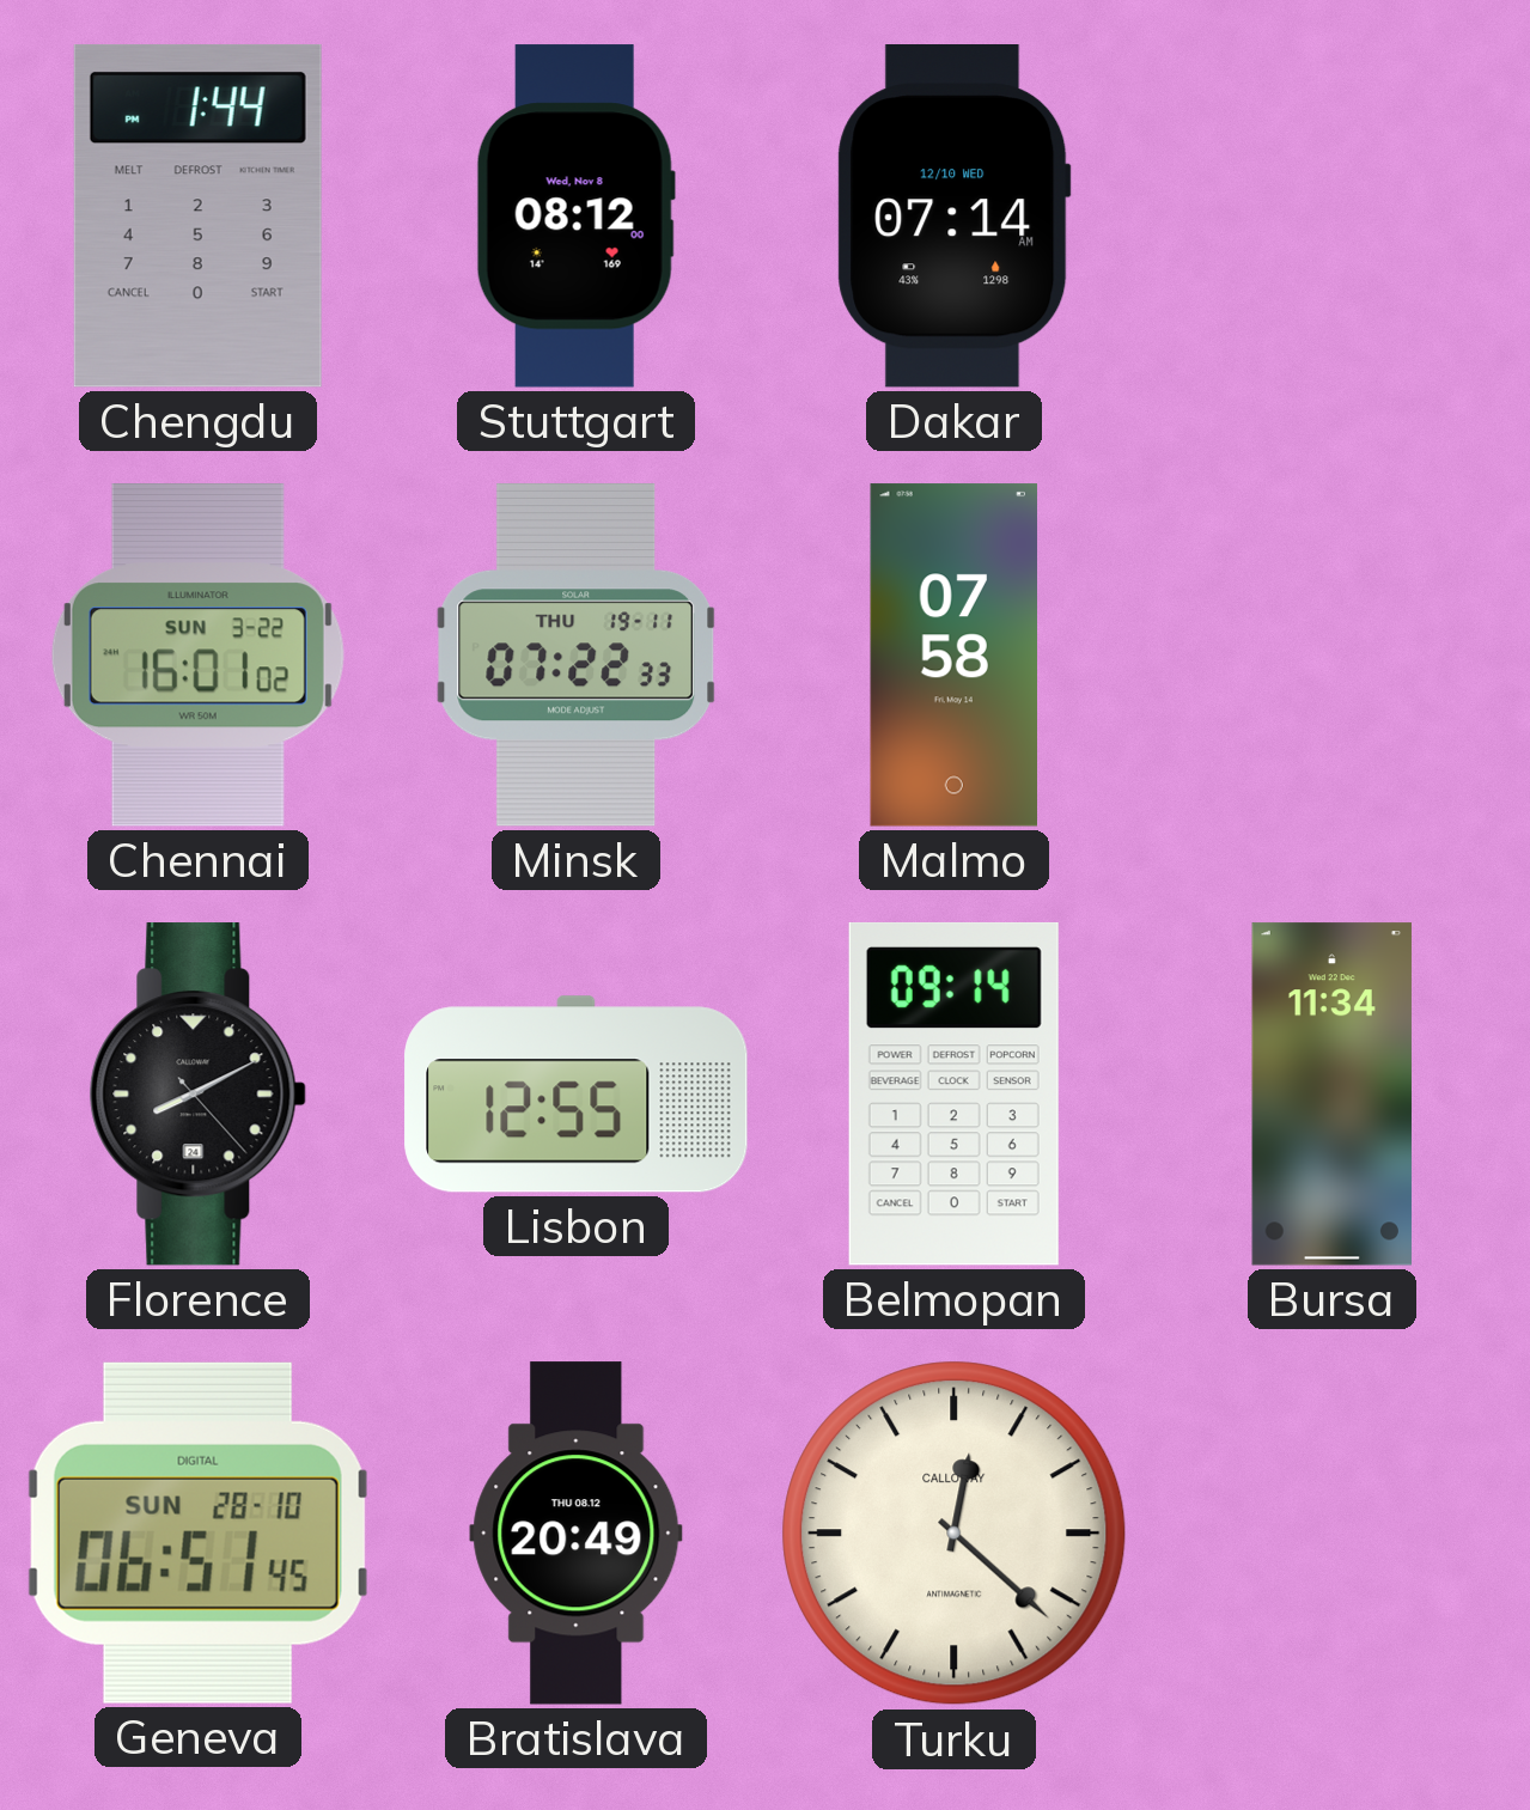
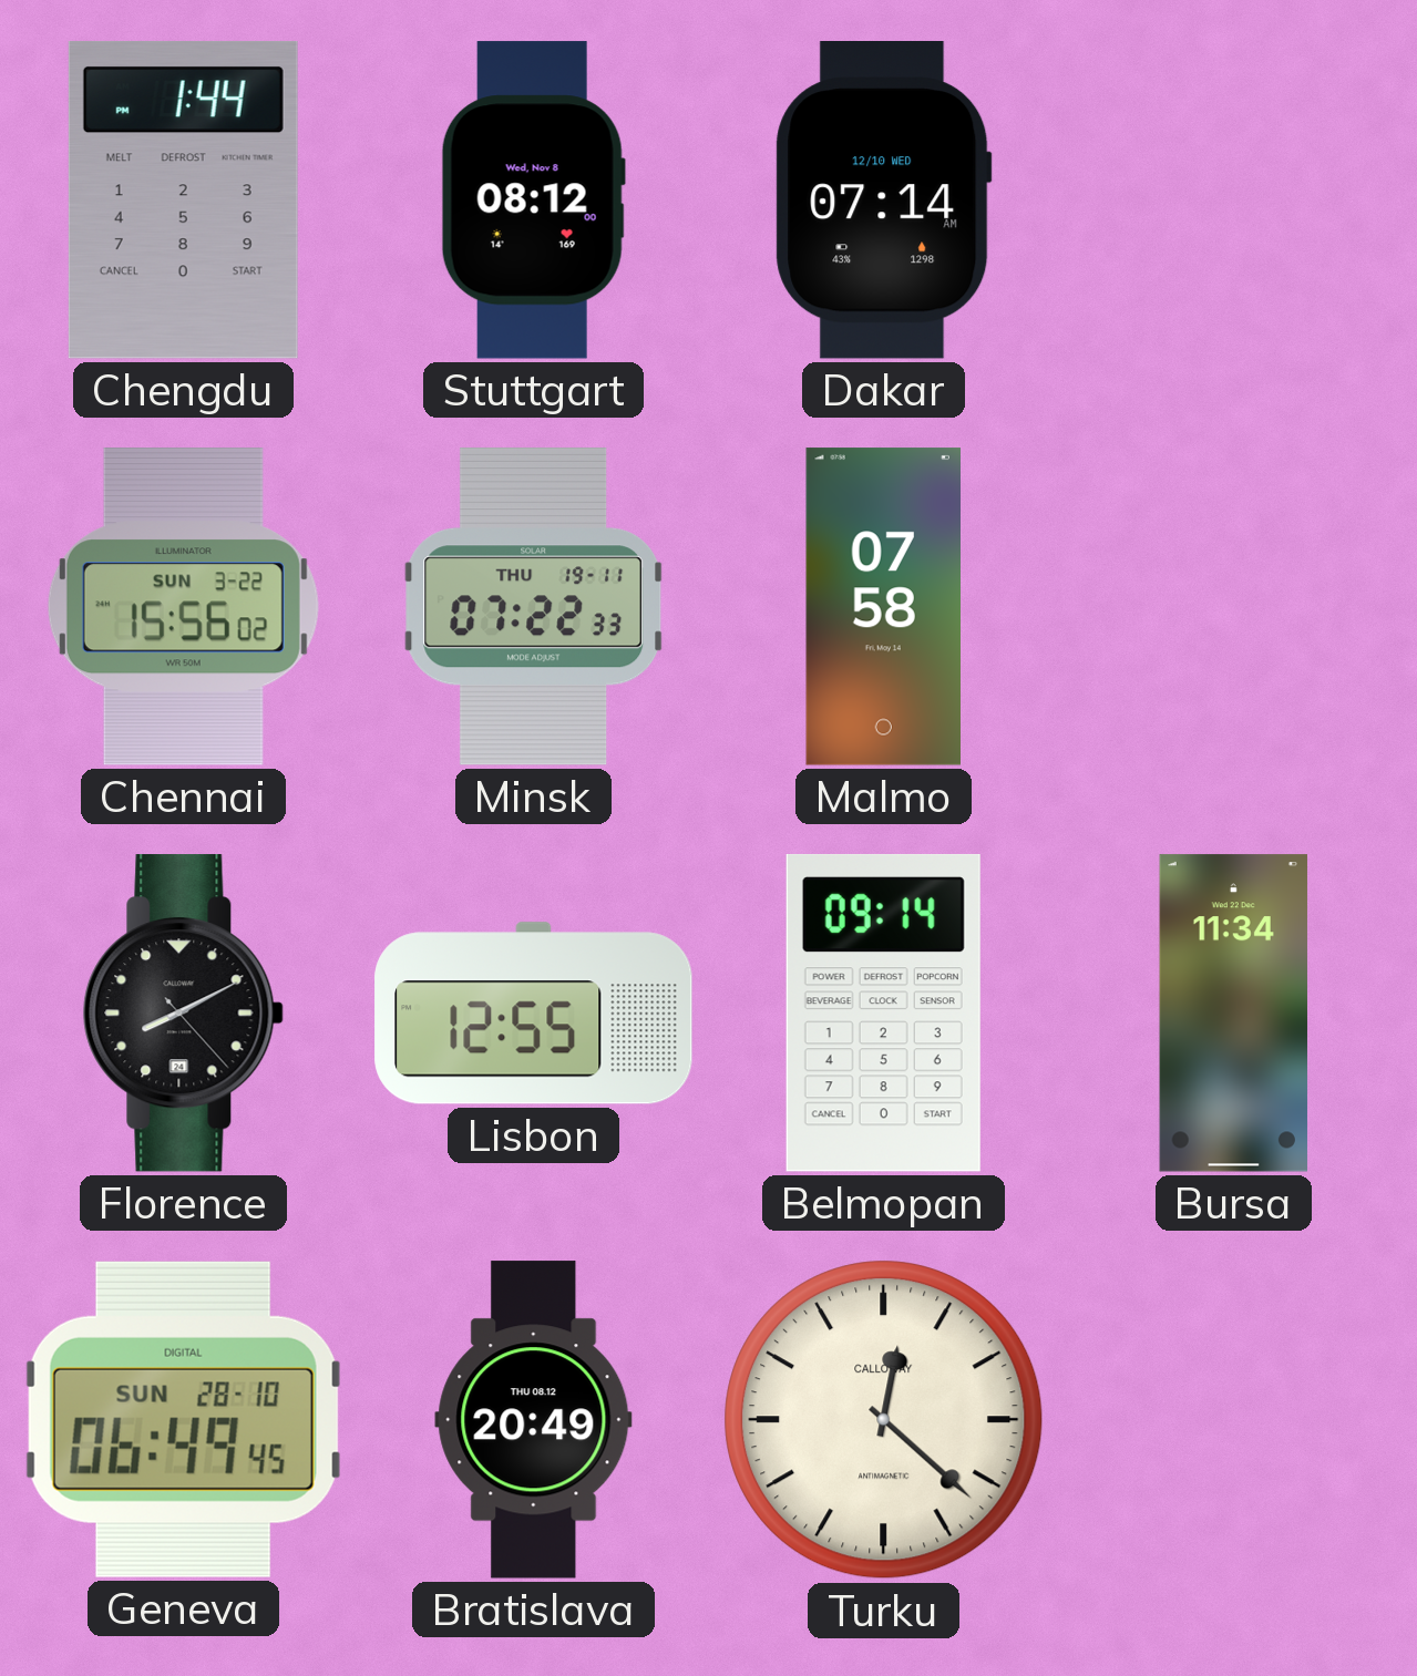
Chennai: 16:01 -> 15:56
Geneva: 06:51 -> 06:49
